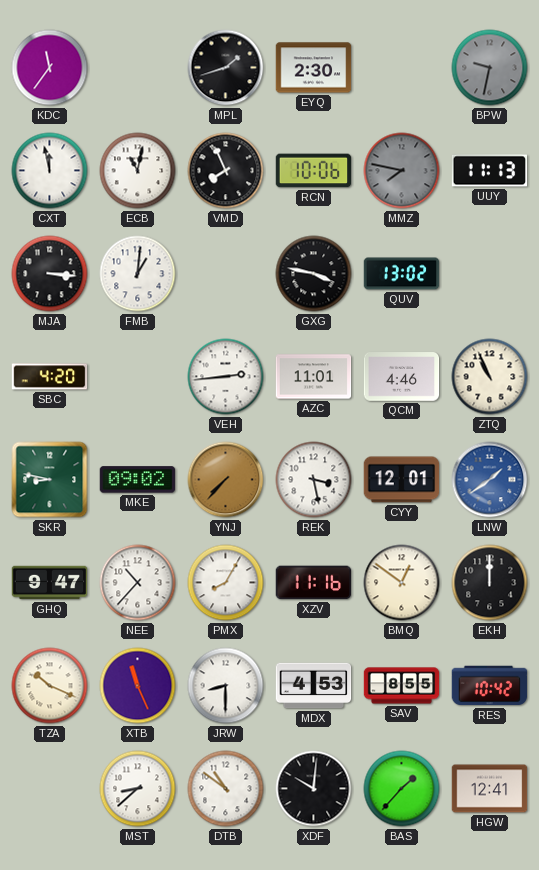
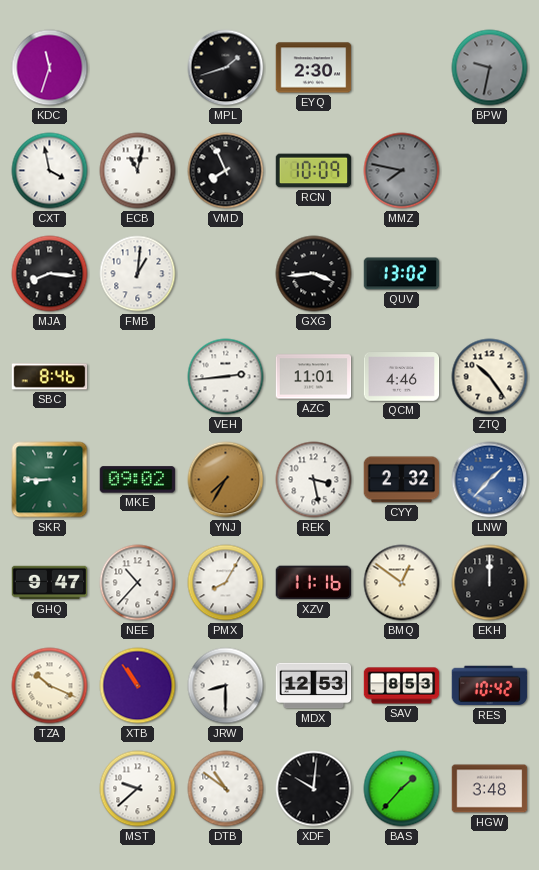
KDC: 11:36 -> 11:33
CXT: 11:58 -> 3:58
RCN: 10:06 -> 10:09
UUY: 11:13 -> none
MJA: 3:16 -> 8:16
GXG: 3:47 -> 3:44
SBC: 4:20 -> 8:46
ZTQ: 10:56 -> 10:24
SKR: 8:47 -> 8:45
YNJ: 7:37 -> 7:35
CYY: 12:01 -> 2:32
LNW: 1:39 -> 1:37
XTB: 11:26 -> 10:54
MDX: 4:53 -> 12:53
SAV: 8:55 -> 8:53
MST: 8:38 -> 9:38
HGW: 12:41 -> 3:48
